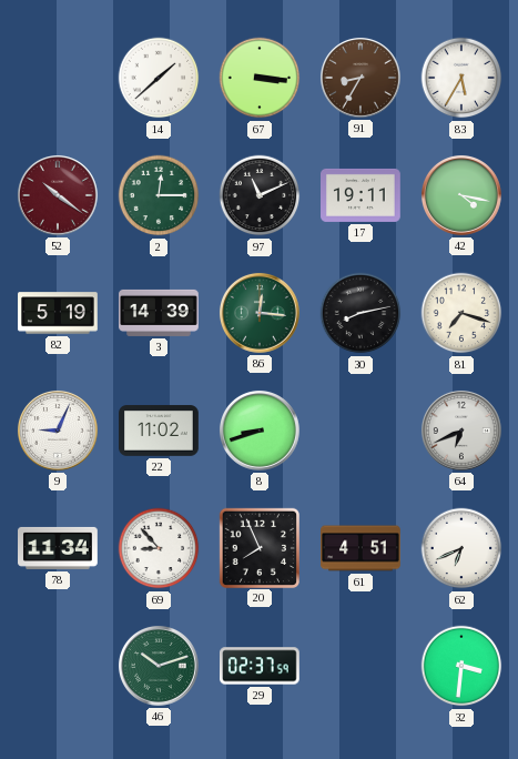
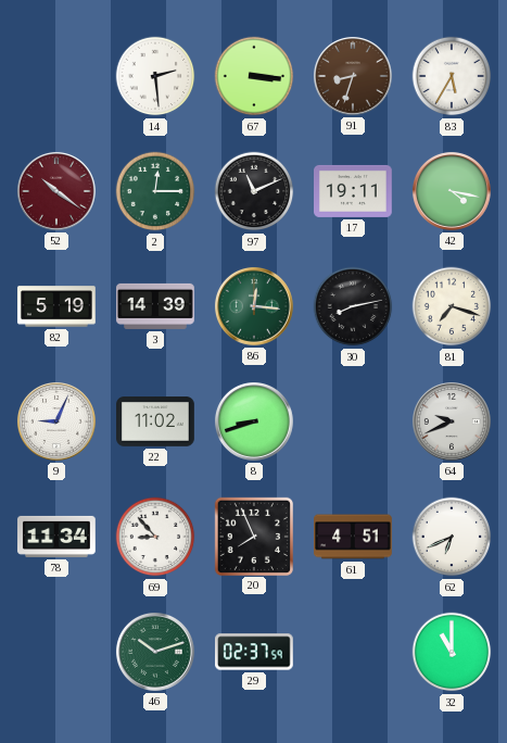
14: 1:38 -> 2:29
91: 8:35 -> 8:33
64: 6:41 -> 9:41
32: 3:31 -> 11:00
